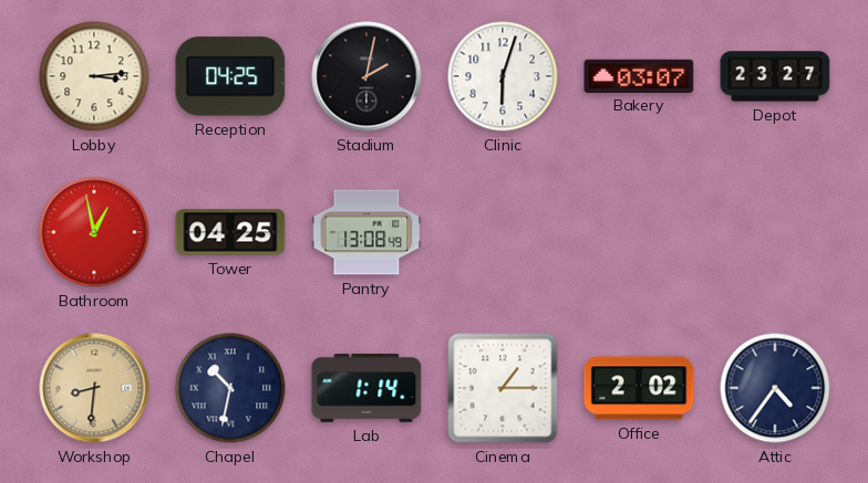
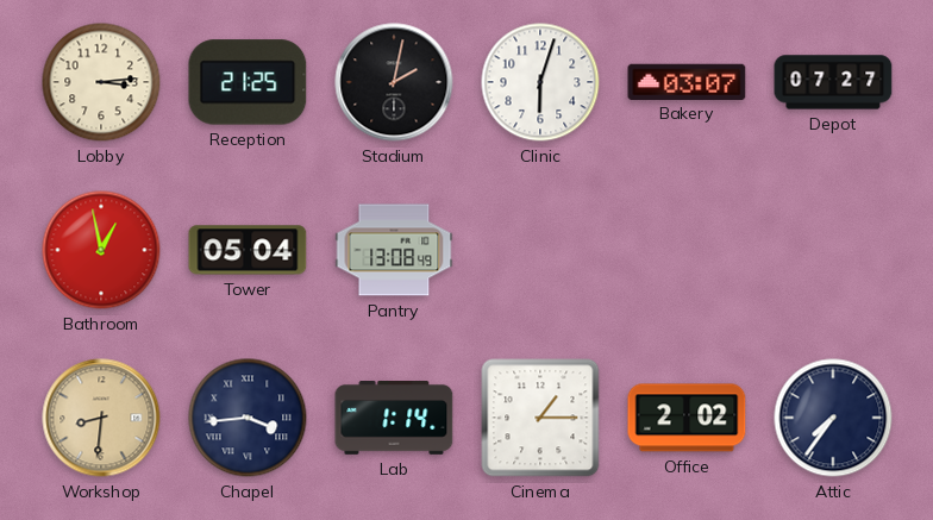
Reception: 04:25 -> 21:25
Depot: 23:27 -> 07:27
Tower: 04:25 -> 05:04
Chapel: 10:32 -> 3:44
Attic: 4:36 -> 7:36
